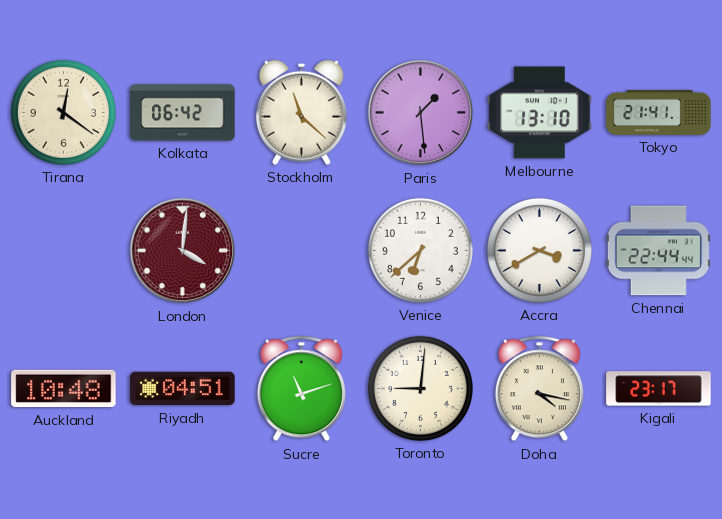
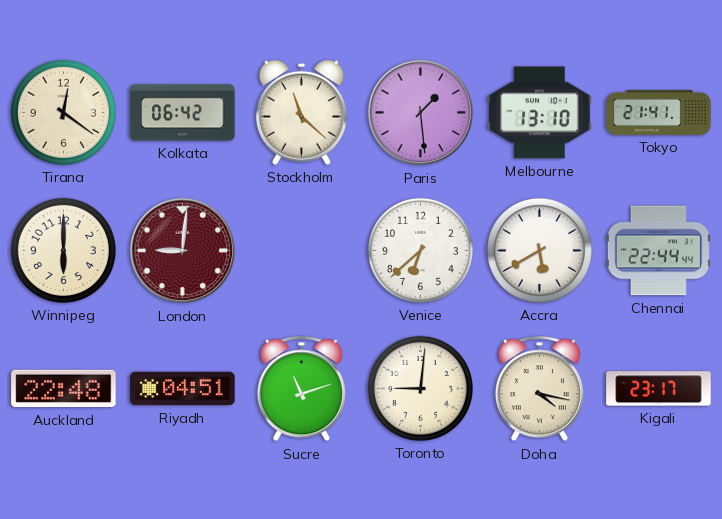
Winnipeg: none -> 6:00
London: 4:01 -> 9:01
Accra: 3:40 -> 5:40
Auckland: 10:48 -> 22:48
